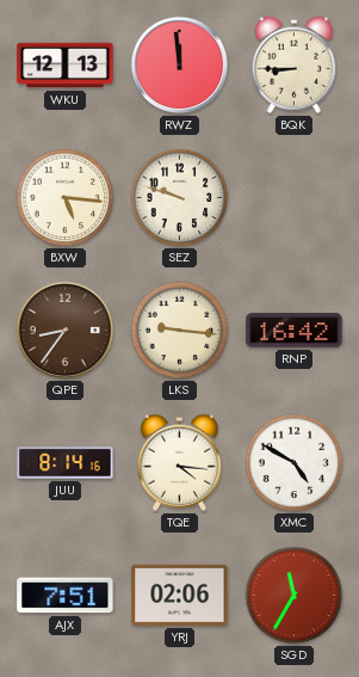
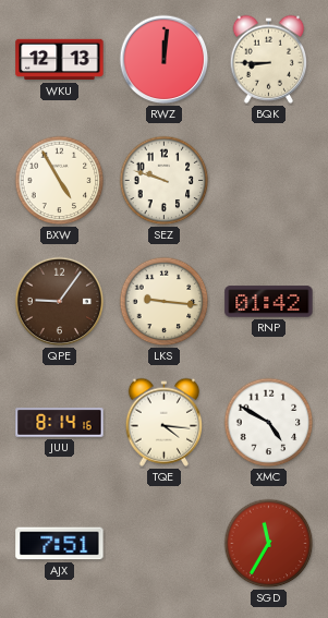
RWZ: 11:59 -> 12:01
BXW: 5:16 -> 4:55
QPE: 8:36 -> 9:06
RNP: 16:42 -> 01:42
YRJ: 02:06 -> none
